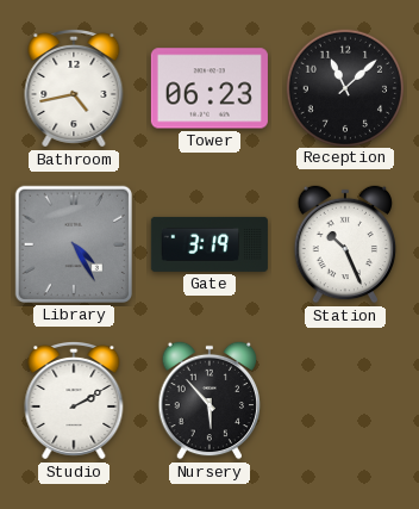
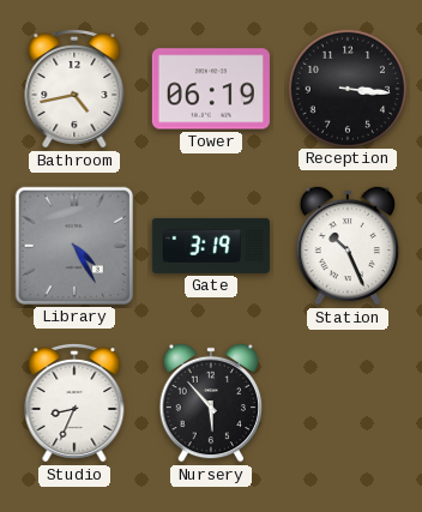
Tower: 06:23 -> 06:19
Reception: 11:08 -> 3:16
Studio: 2:10 -> 8:34
